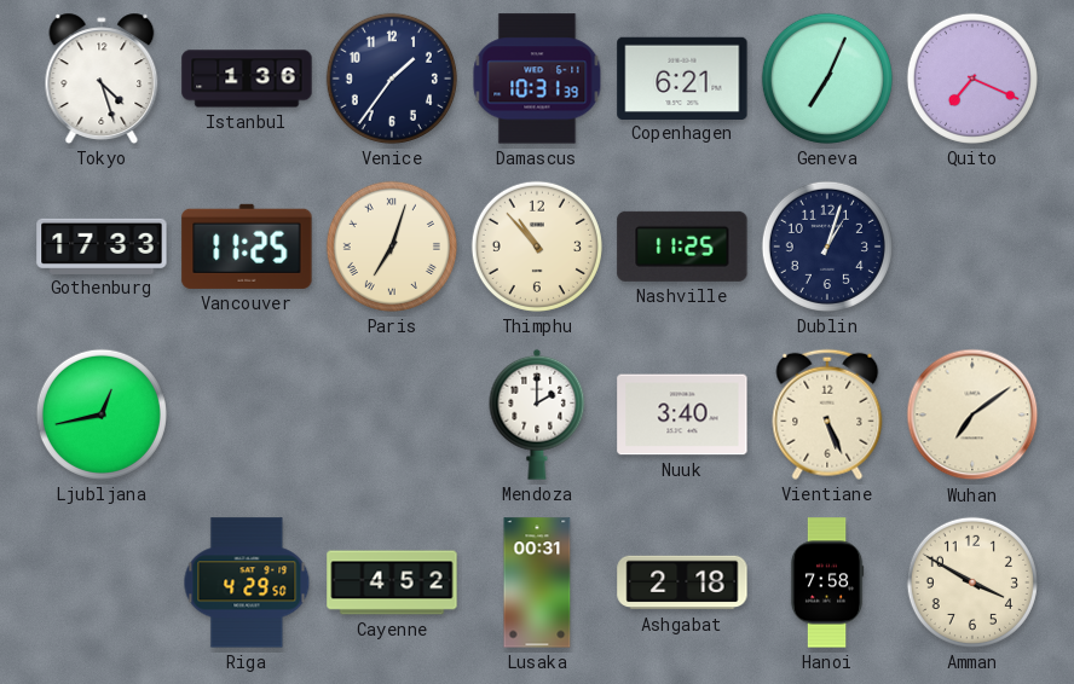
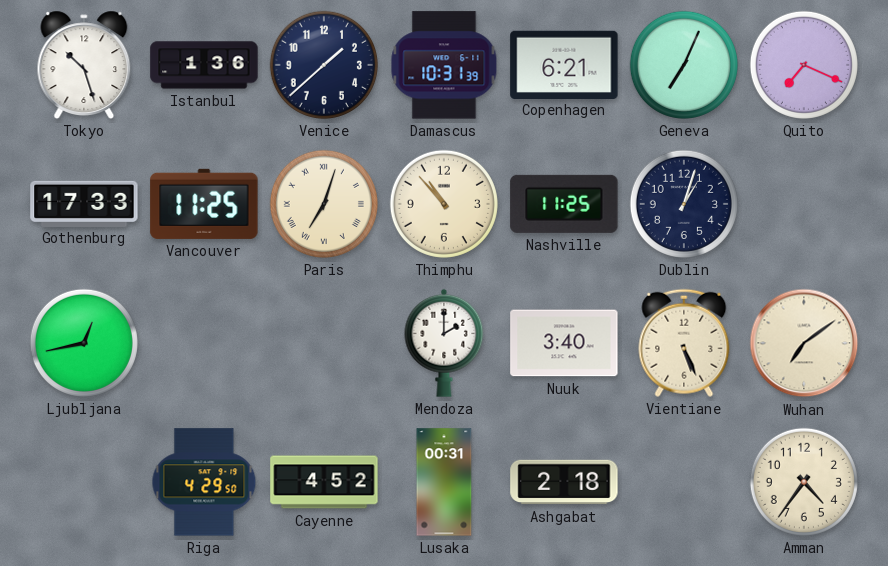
Tokyo: 4:27 -> 10:27
Venice: 1:36 -> 1:38
Hanoi: 7:58 -> none
Amman: 3:50 -> 4:36
